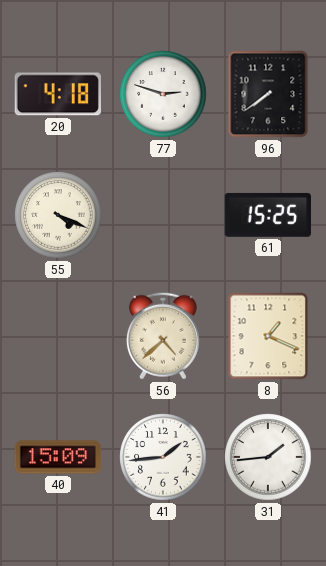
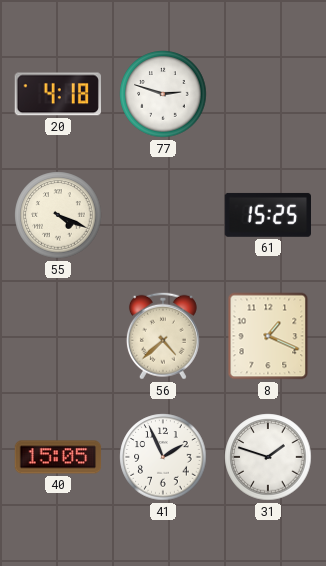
96: 7:39 -> none
40: 15:09 -> 15:05
41: 1:44 -> 1:56
31: 1:44 -> 1:48
